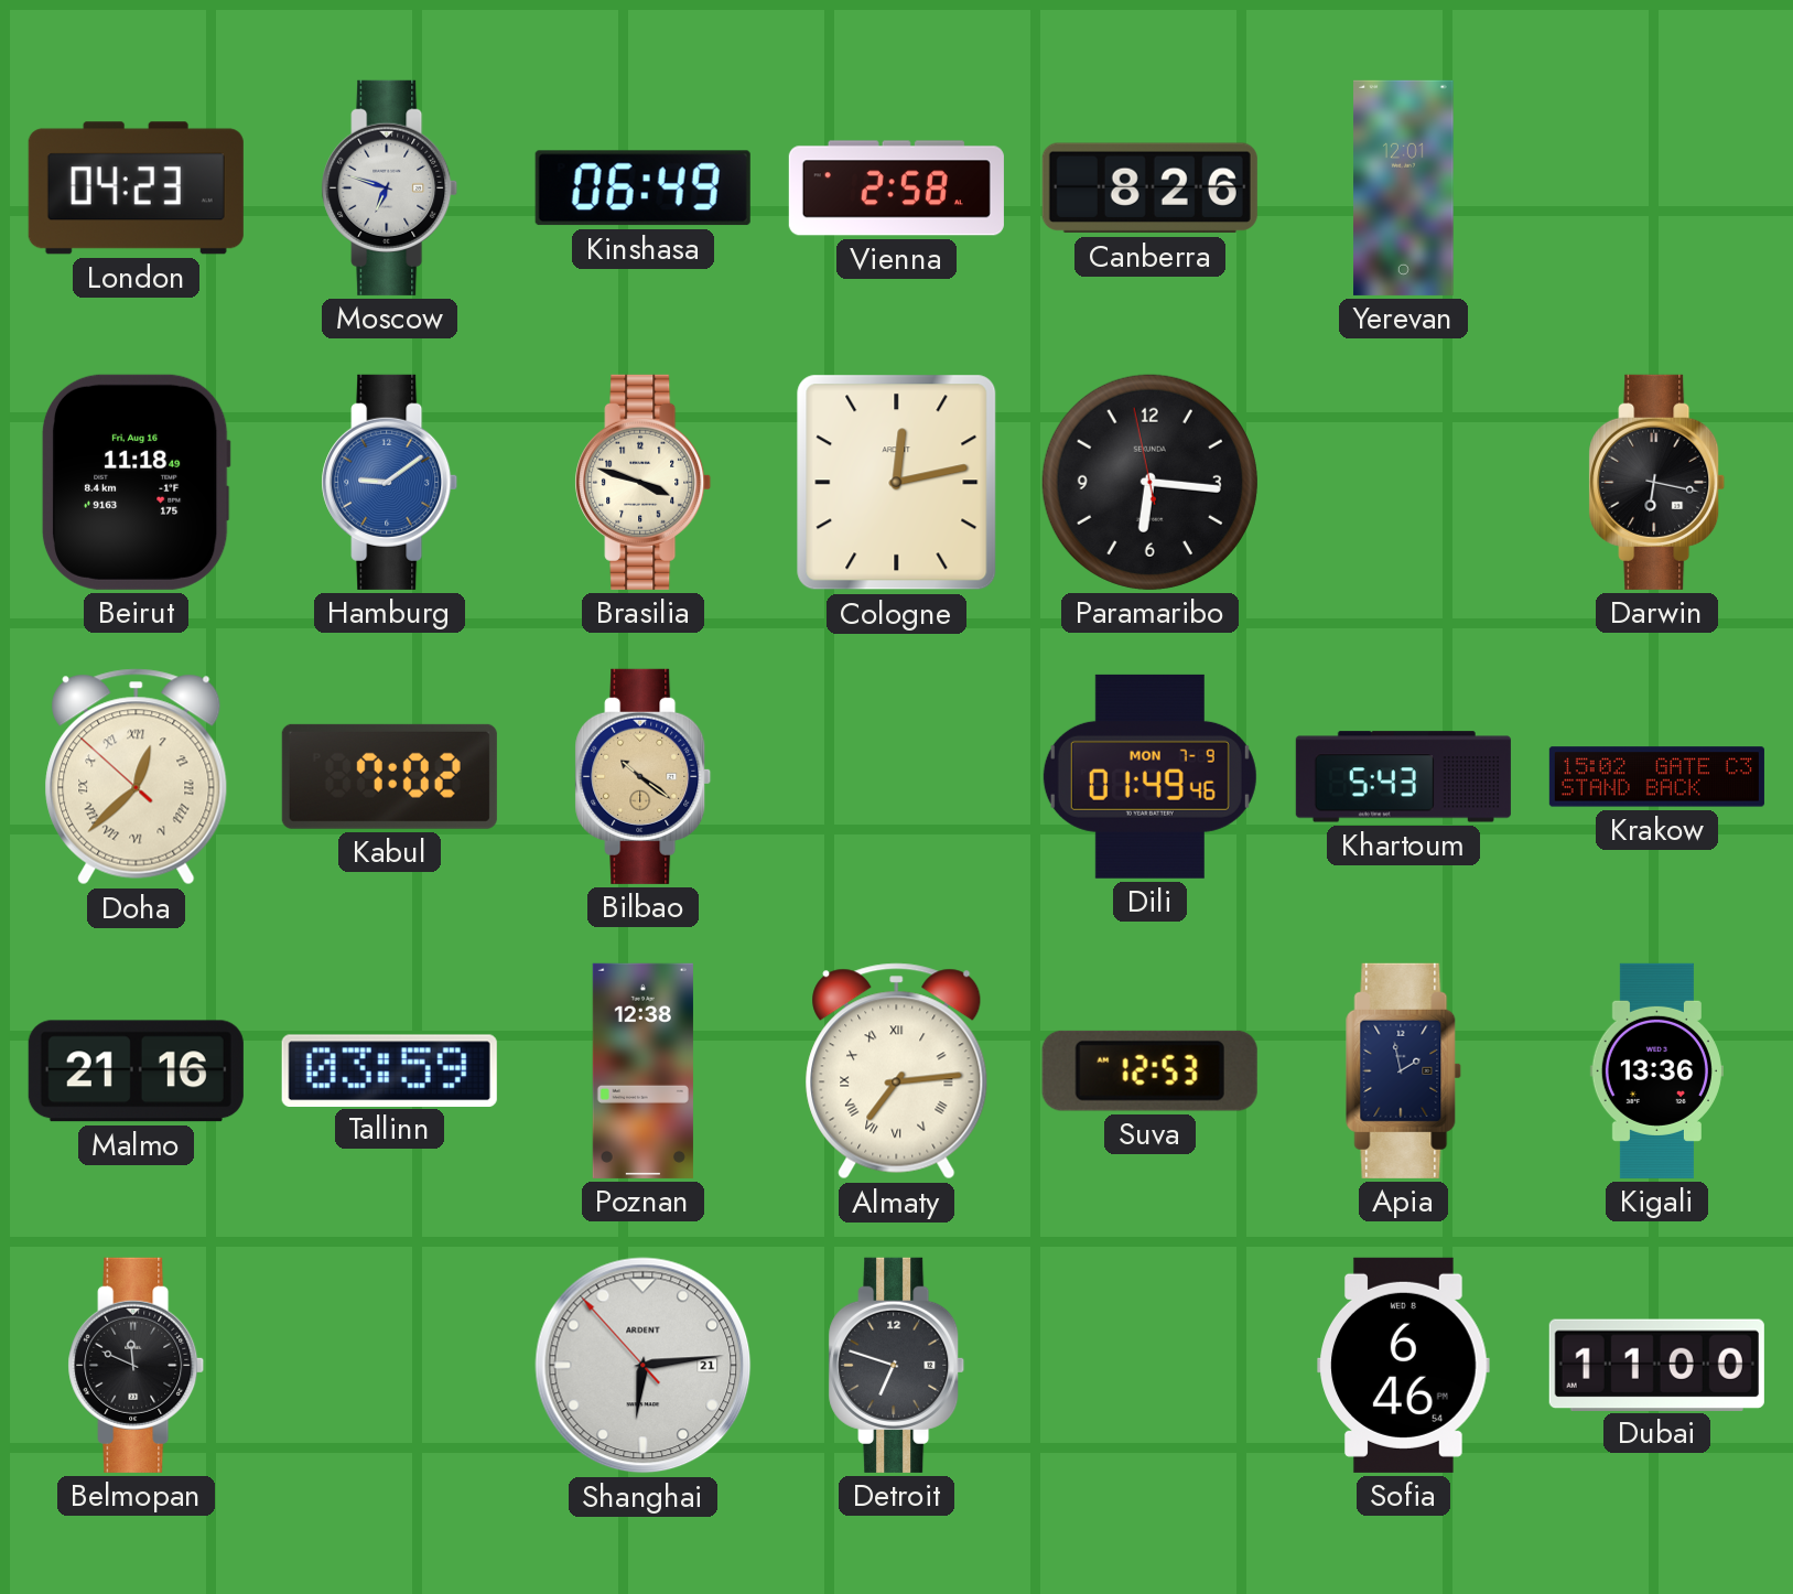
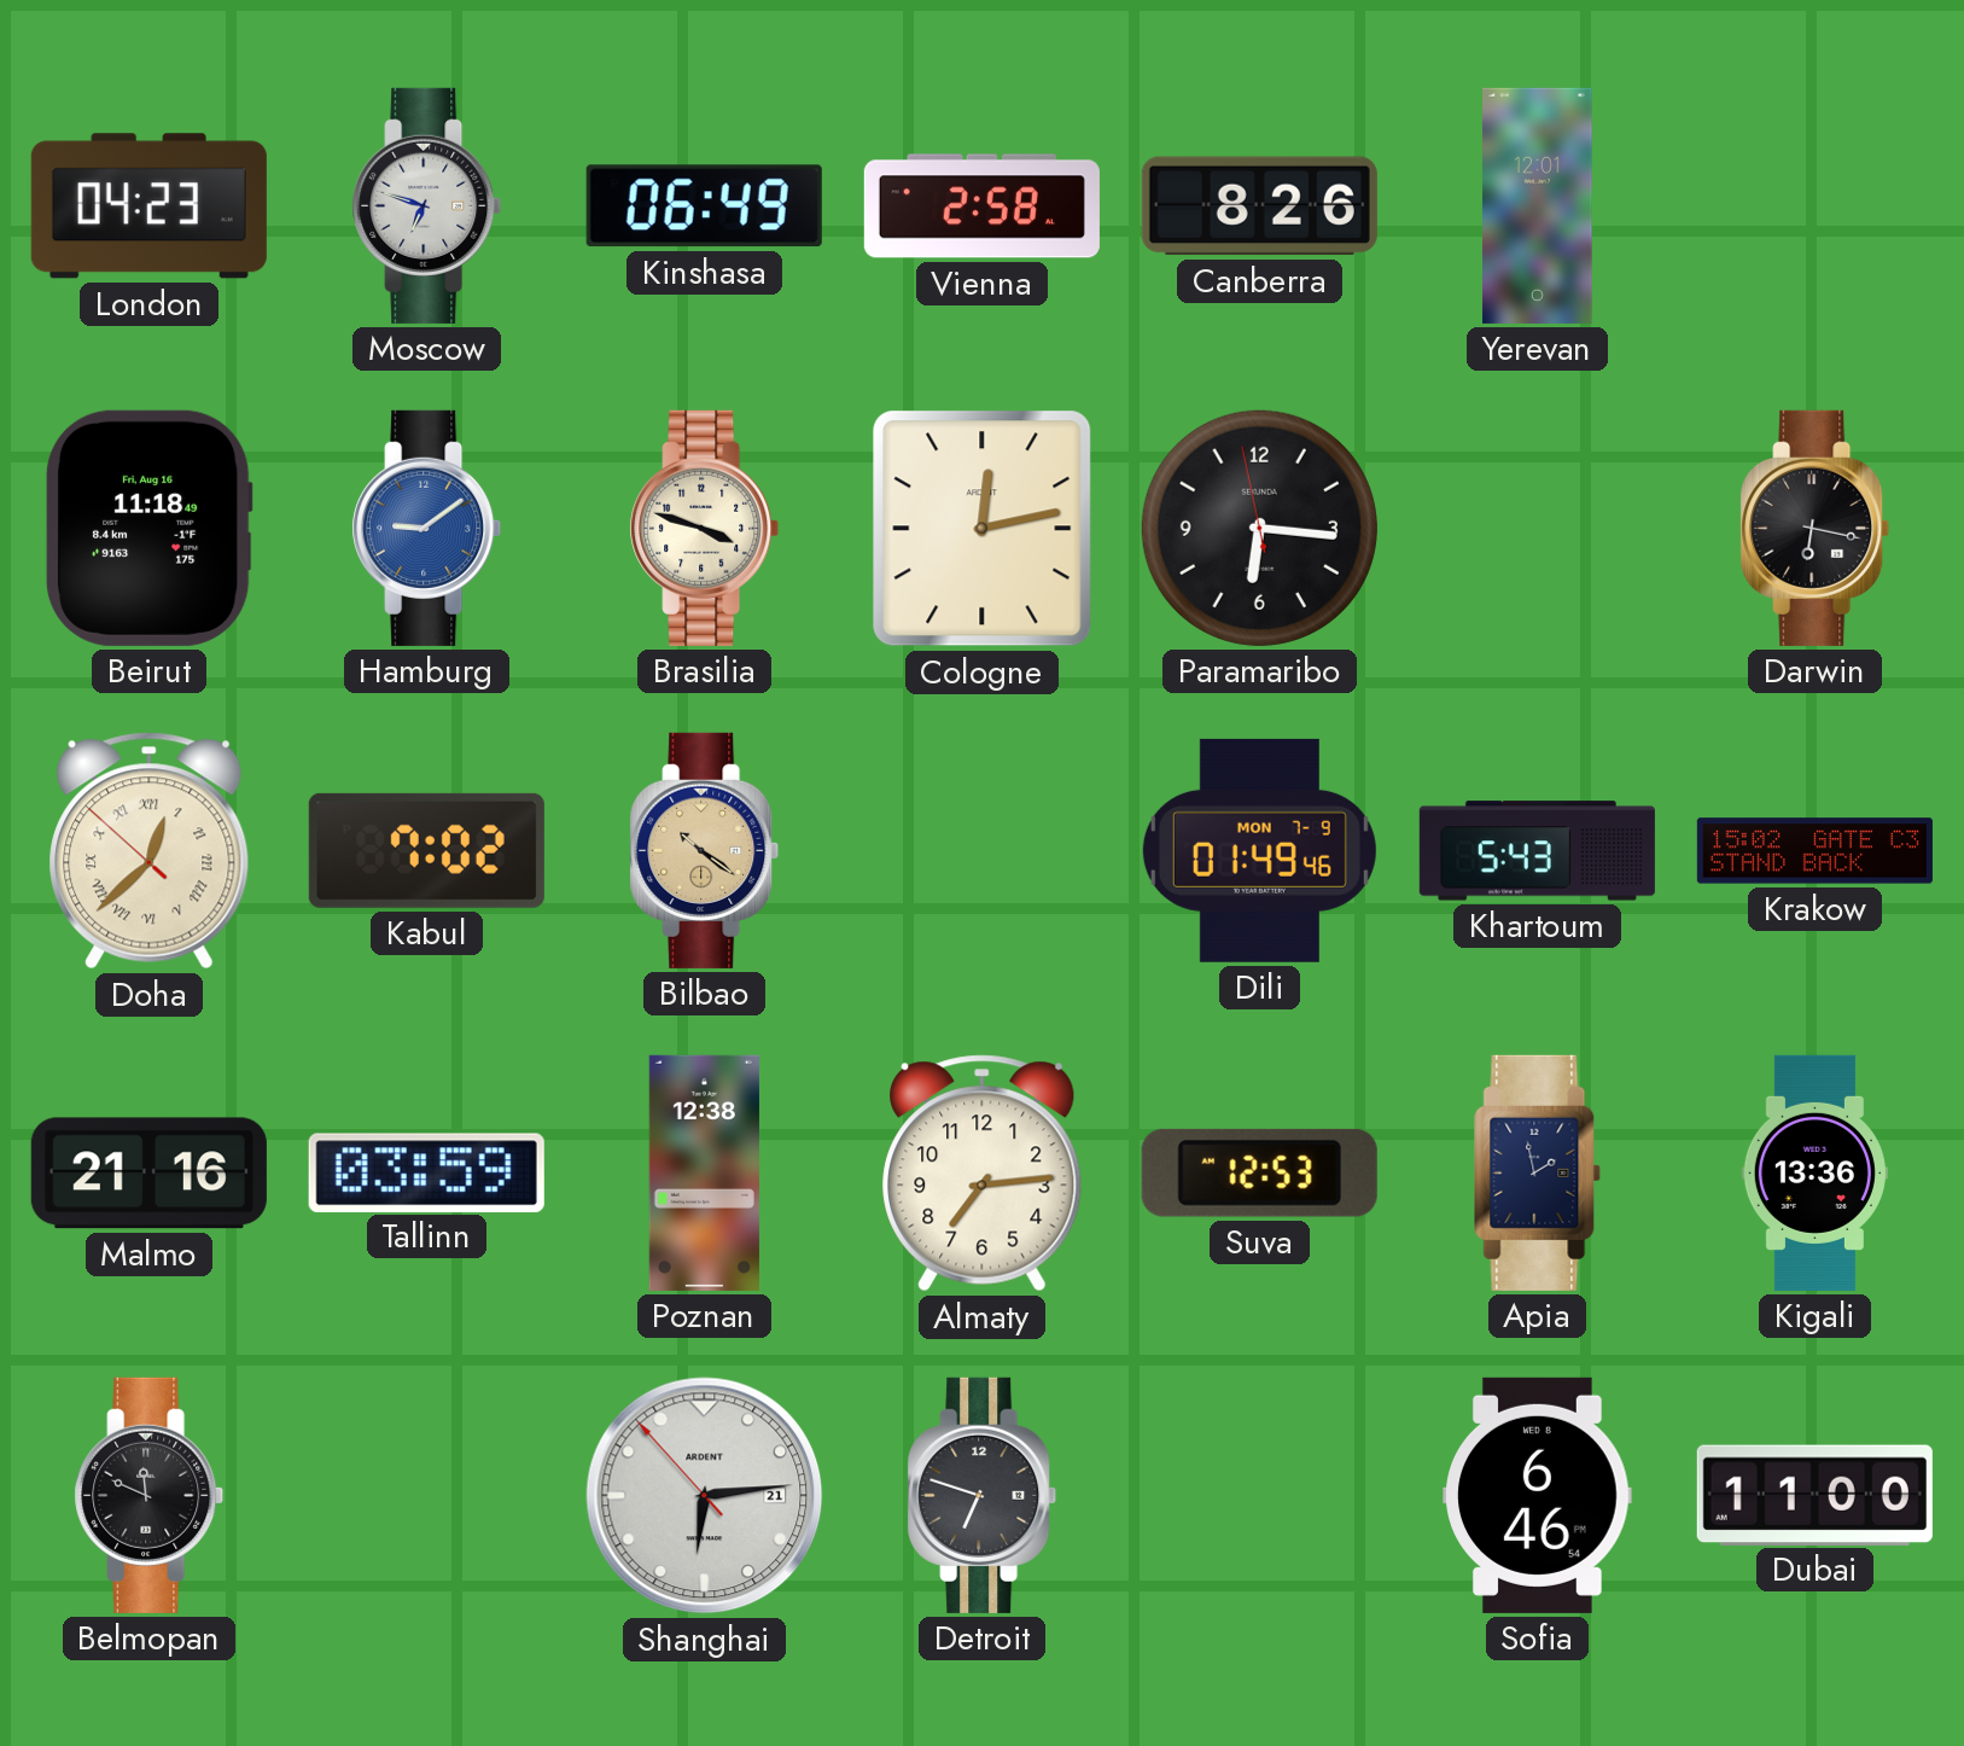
Almaty numerals: Roman -> Arabic
